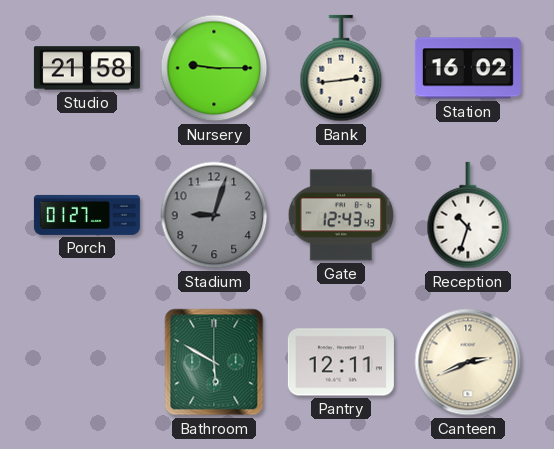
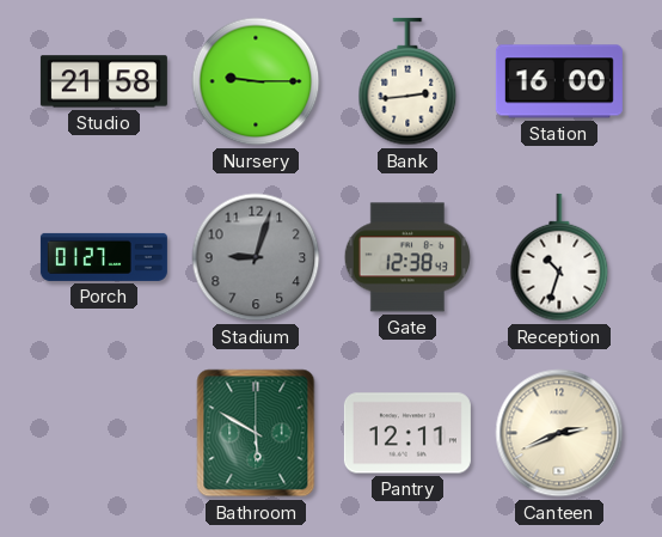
Station: 16:02 -> 16:00
Gate: 12:43 -> 12:38
